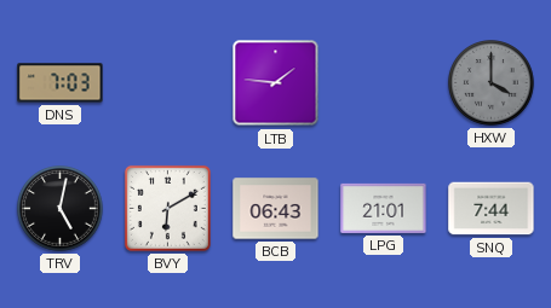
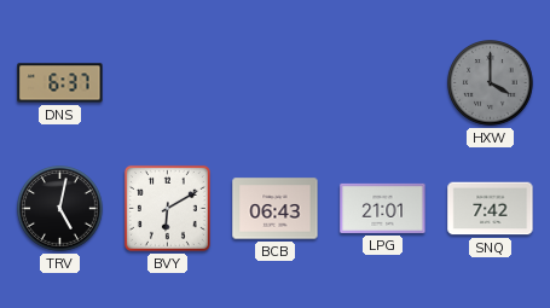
DNS: 7:03 -> 6:37
LTB: 1:46 -> none
SNQ: 7:44 -> 7:42
